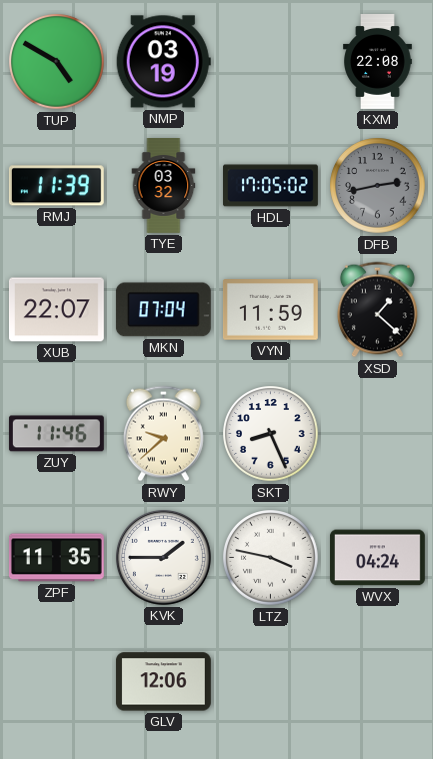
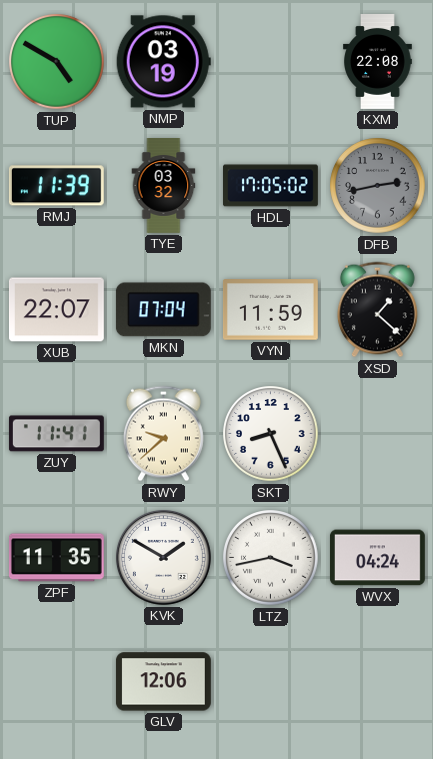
ZUY: 11:46 -> 11:41
KVK: 1:45 -> 1:50
LTZ: 3:47 -> 3:43
